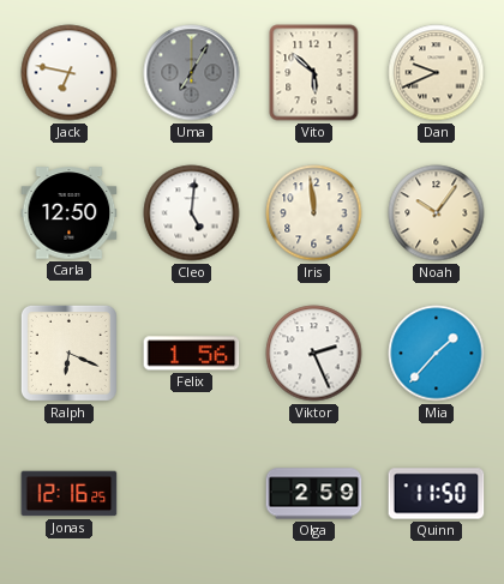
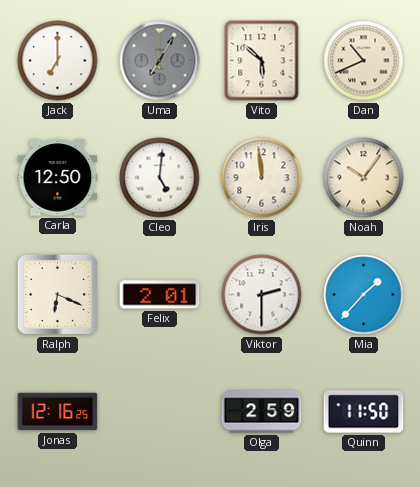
Jack: 6:47 -> 7:00
Dan: 9:41 -> 10:41
Felix: 1:56 -> 2:01
Viktor: 2:26 -> 2:30
